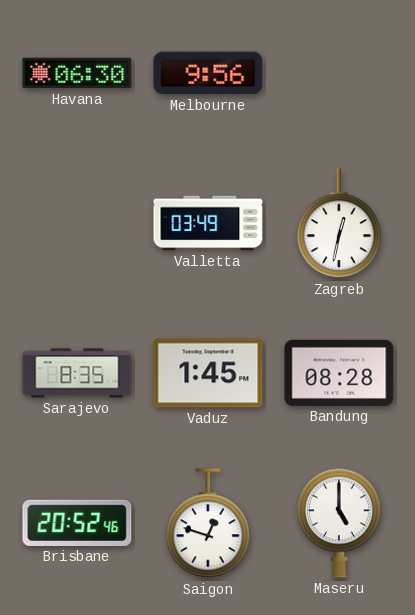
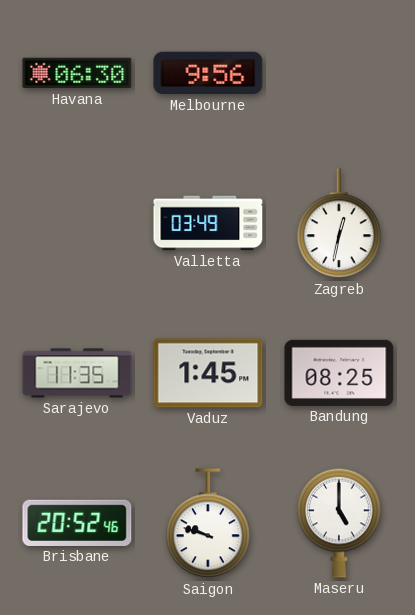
Sarajevo: 8:35 -> 11:35
Bandung: 08:28 -> 08:25
Saigon: 12:48 -> 9:48
